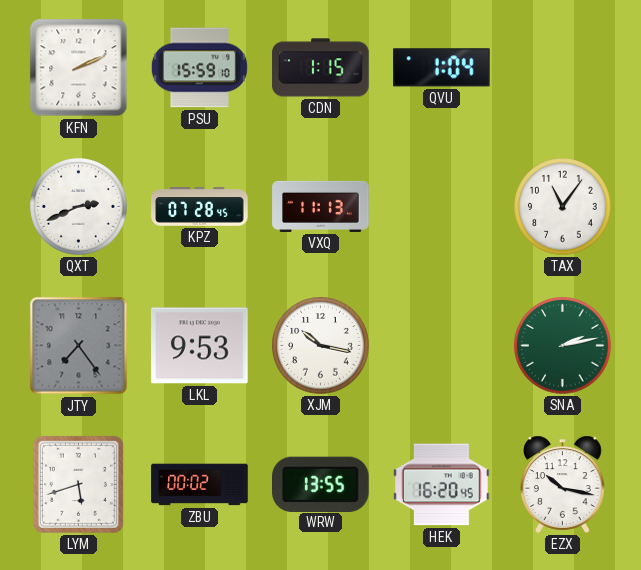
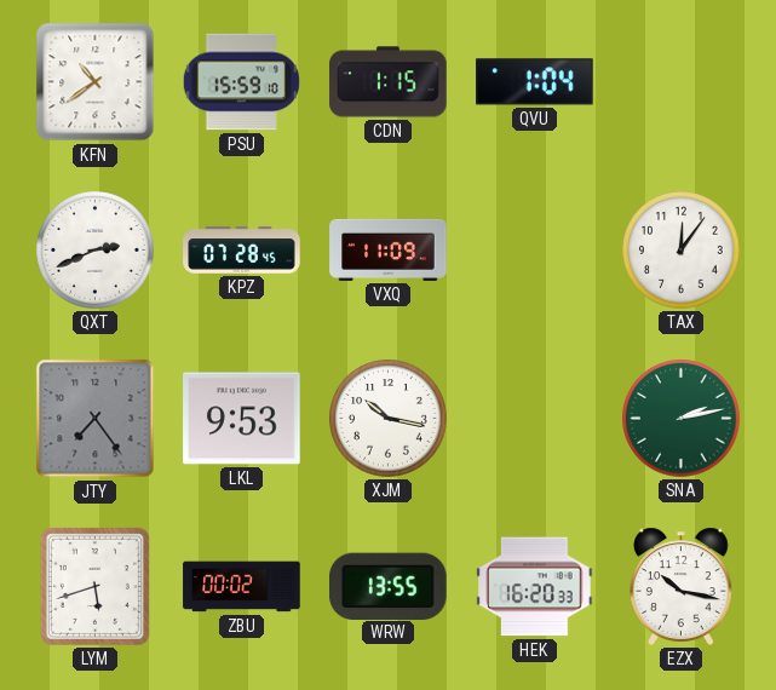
KFN: 2:11 -> 10:39
VXQ: 11:13 -> 11:09
TAX: 11:06 -> 12:06
HEK: 16:20:45 -> 16:20:33
